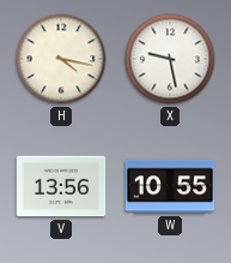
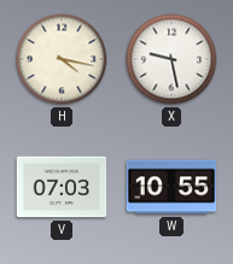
V: 13:56 -> 07:03
